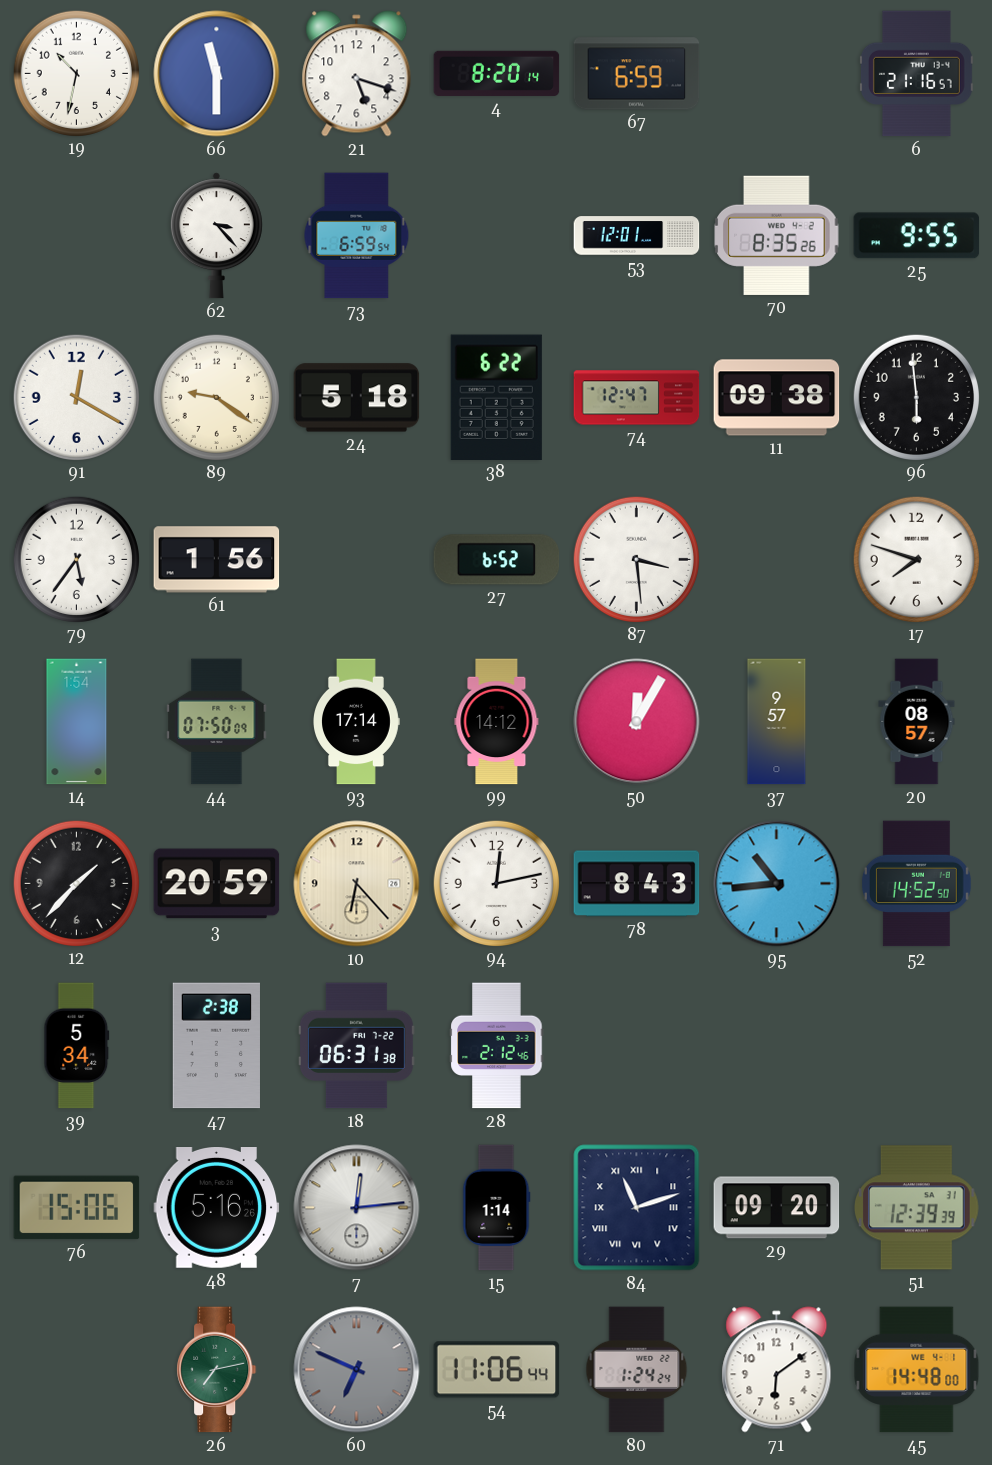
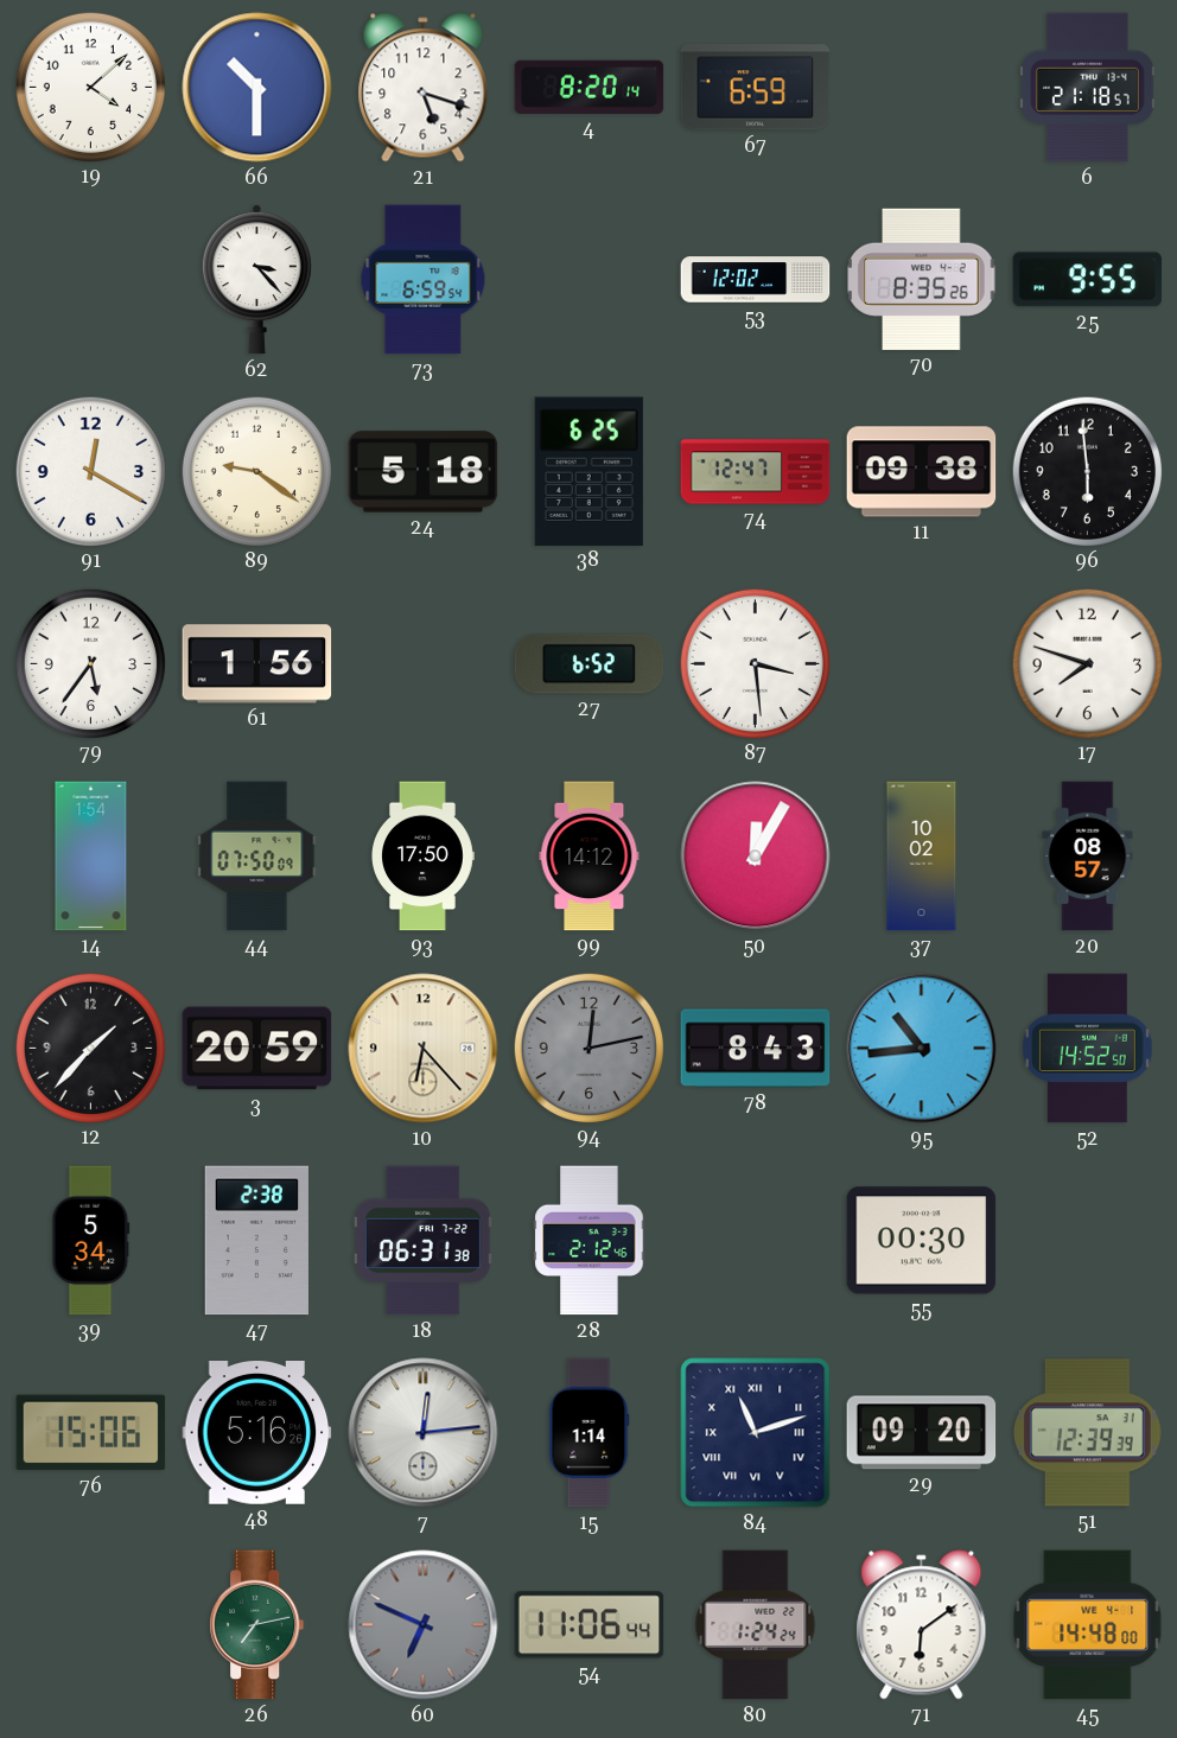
19: 10:32 -> 4:08
66: 11:30 -> 10:30
6: 21:16 -> 21:18
53: 12:01 -> 12:02
38: 6:22 -> 6:25
93: 17:14 -> 17:50
37: 9:57 -> 10:02
94 dial: white -> grey
55: none -> 00:30
